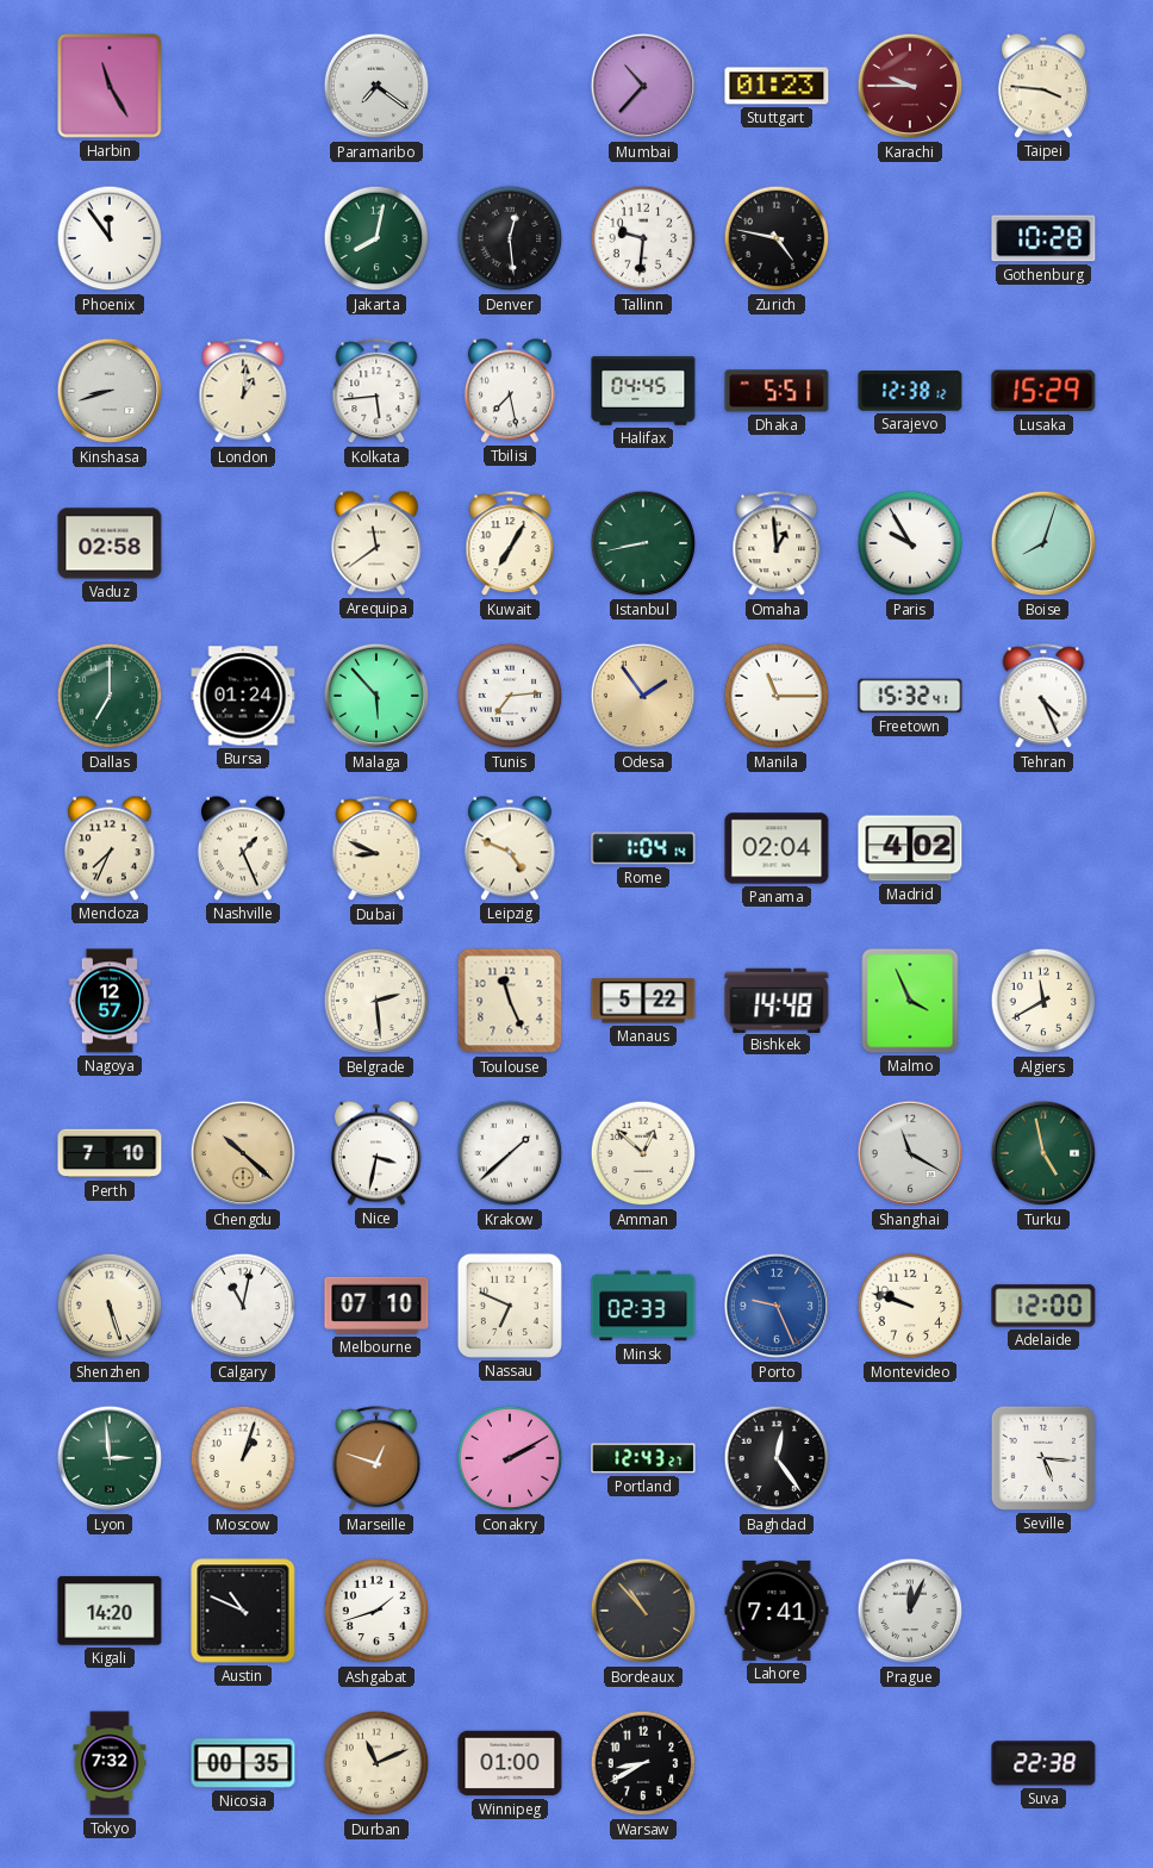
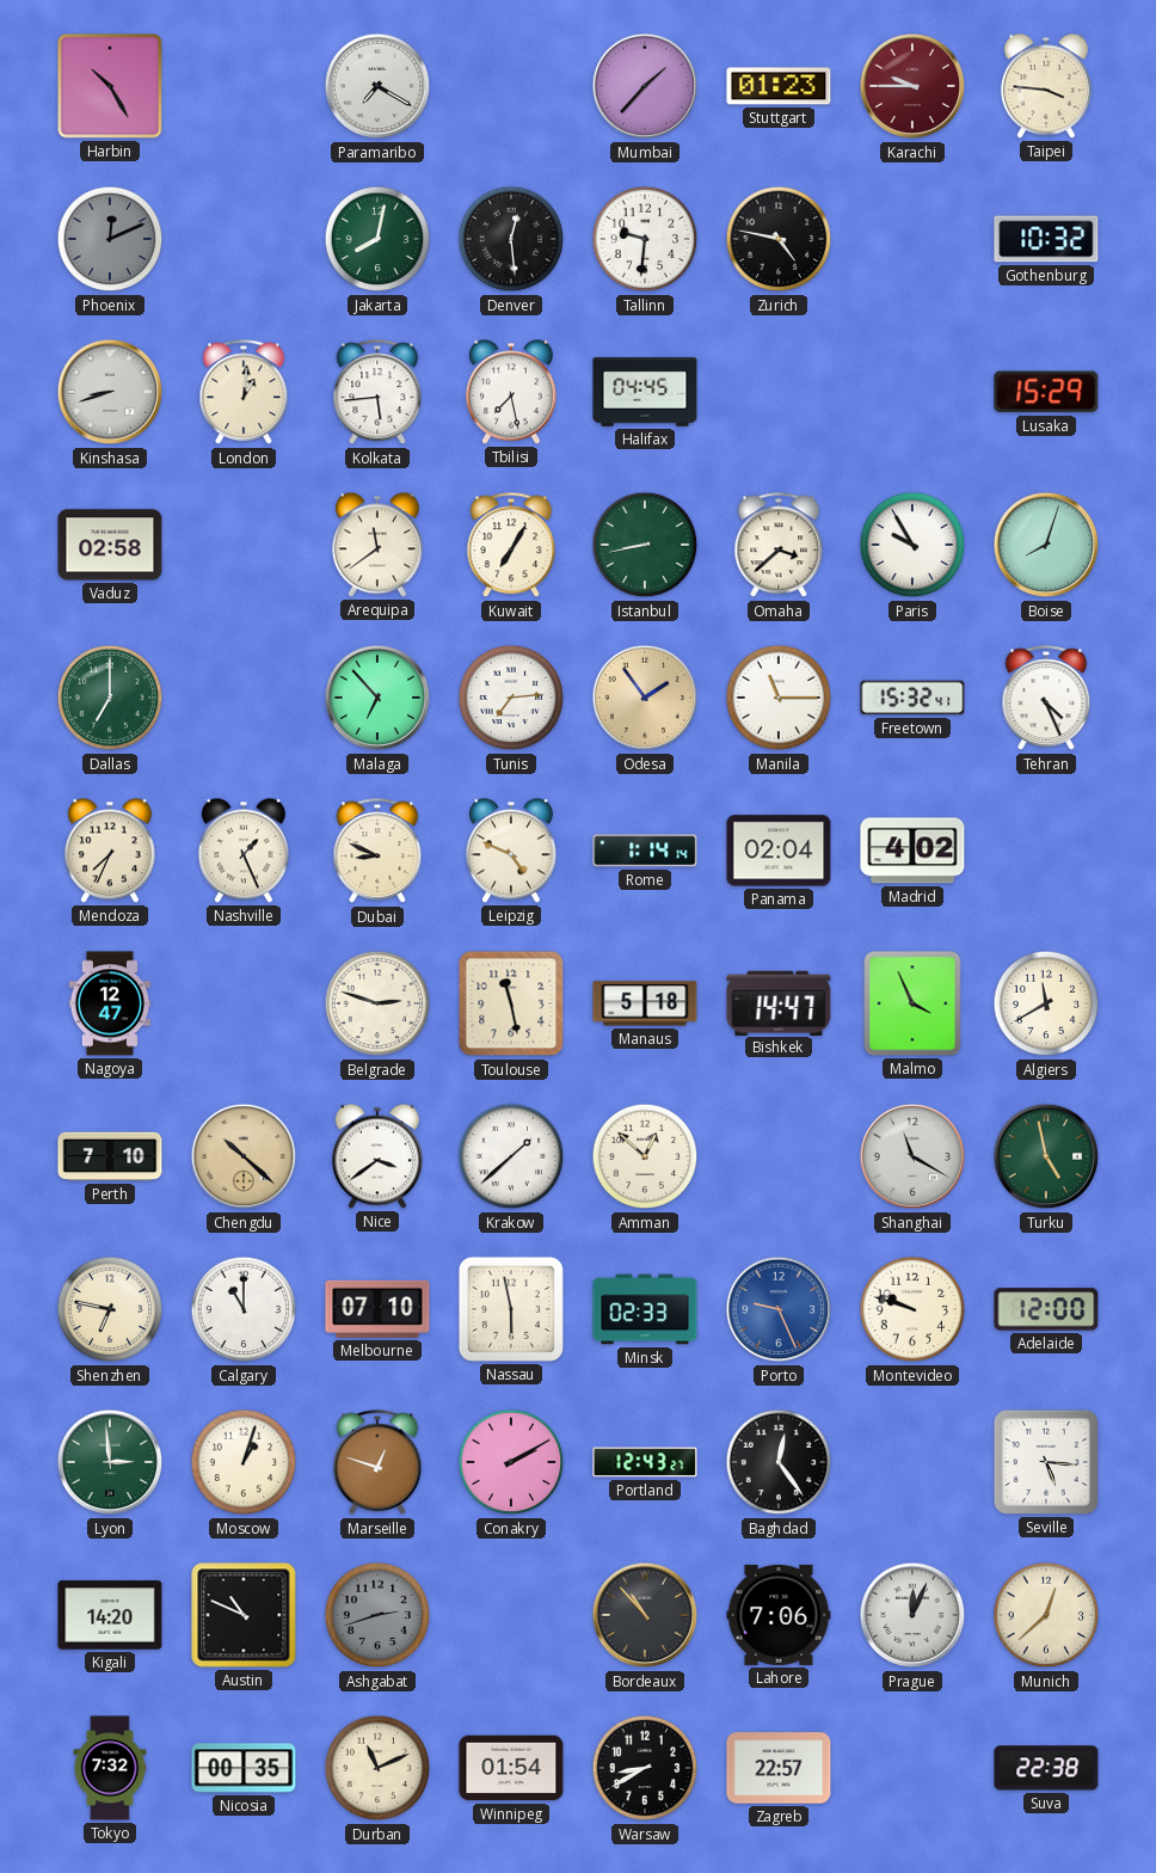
Harbin: 11:25 -> 10:25
Paramaribo: 7:21 -> 7:20
Mumbai: 10:37 -> 1:37
Phoenix: 11:54 -> 12:11
Phoenix dial: white -> grey
Gothenburg: 10:28 -> 10:32
Dhaka: 5:51 -> none
Sarajevo: 12:38 -> none
Omaha: 12:59 -> 3:38
Bursa: 01:24 -> none
Malaga: 5:53 -> 6:53
Rome: 1:04 -> 1:14
Nagoya: 12:57 -> 12:47
Belgrade: 2:29 -> 2:48
Toulouse: 11:26 -> 11:28
Manaus: 5:22 -> 5:18
Bishkek: 14:48 -> 14:47
Nice: 3:32 -> 3:39
Shenzhen: 5:27 -> 6:47
Calgary: 11:02 -> 11:00
Nassau: 6:49 -> 5:58
Ashgabat: 1:42 -> 2:42
Ashgabat dial: white -> grey
Lahore: 7:41 -> 7:06
Munich: none -> 12:38
Winnipeg: 01:00 -> 01:54
Zagreb: none -> 22:57
